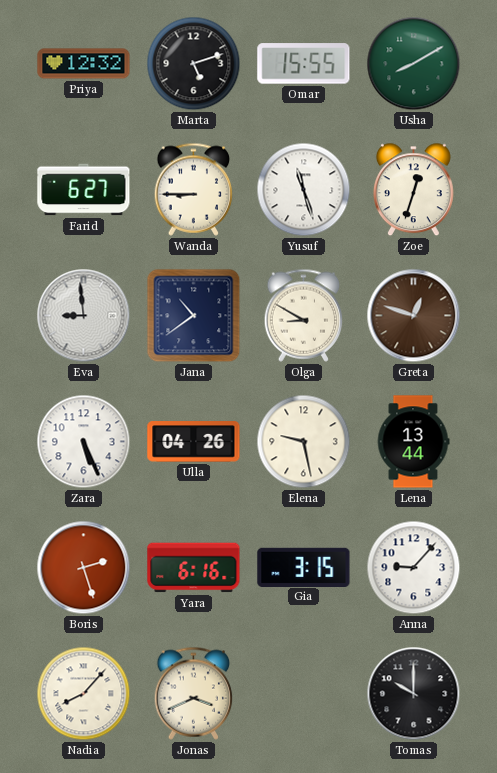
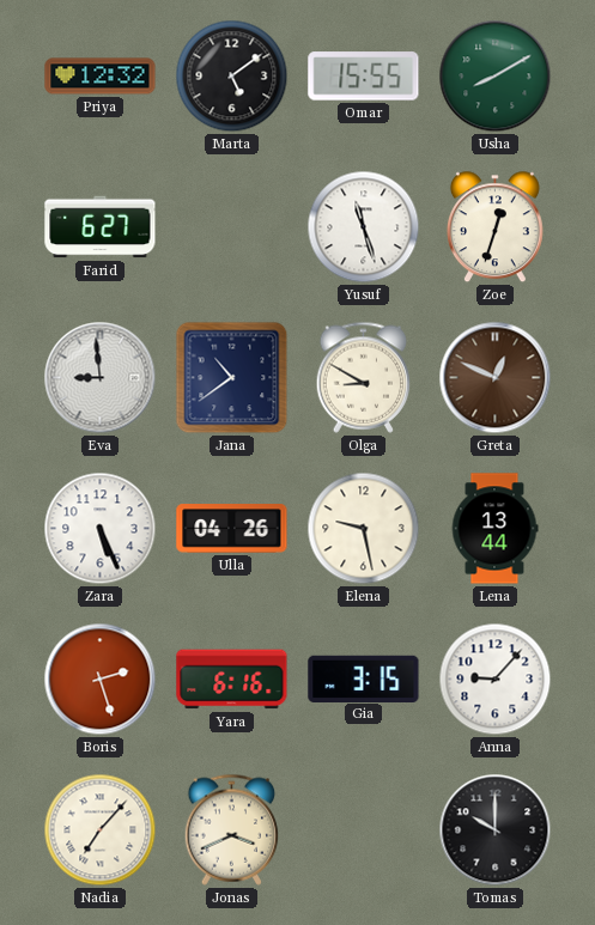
Marta: 5:12 -> 5:09
Wanda: 8:45 -> none
Greta: 12:48 -> 12:49
Nadia: 8:07 -> 7:07
